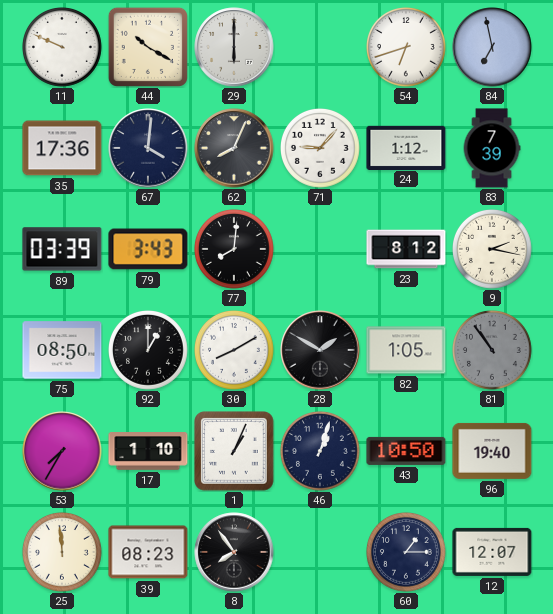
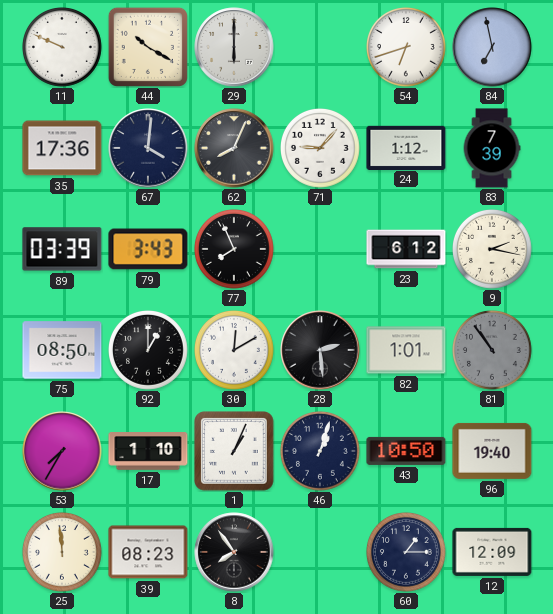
77: 8:01 -> 7:56
23: 8:12 -> 6:12
30: 8:10 -> 12:10
28: 1:50 -> 2:29
82: 1:05 -> 1:01
12: 12:07 -> 12:09
